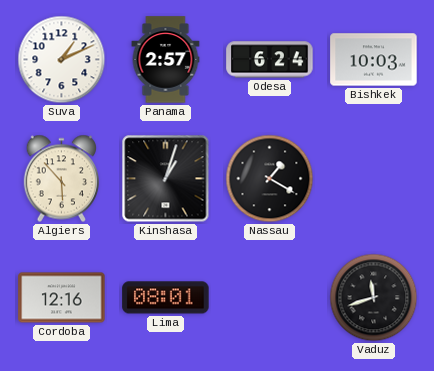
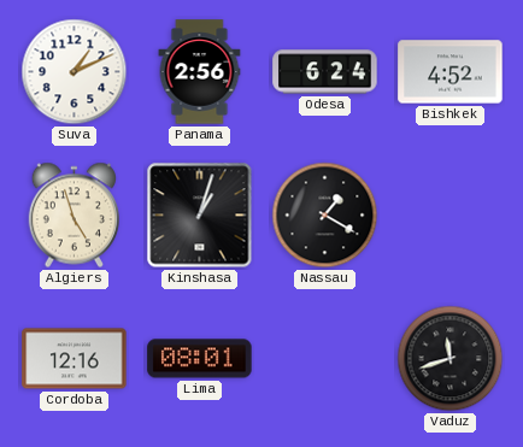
Panama: 2:57 -> 2:56
Bishkek: 10:03 -> 4:52
Algiers: 5:53 -> 4:57
